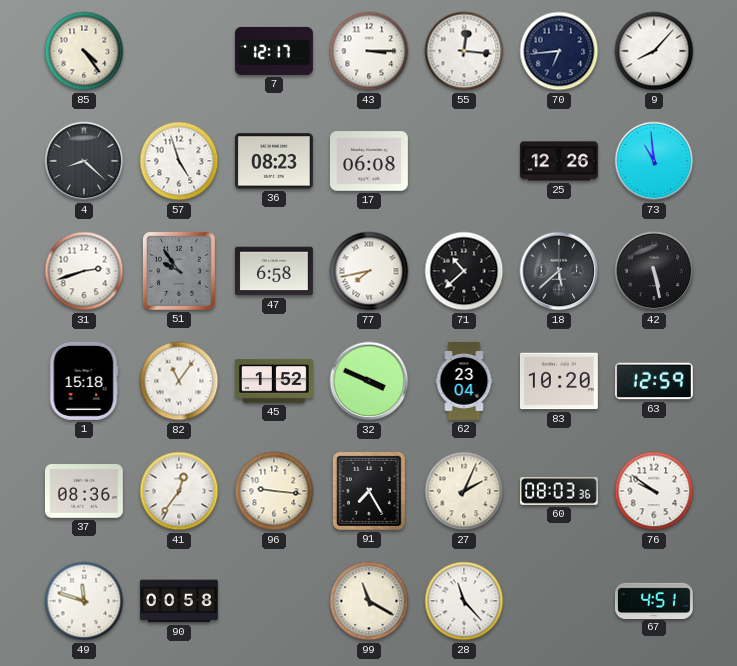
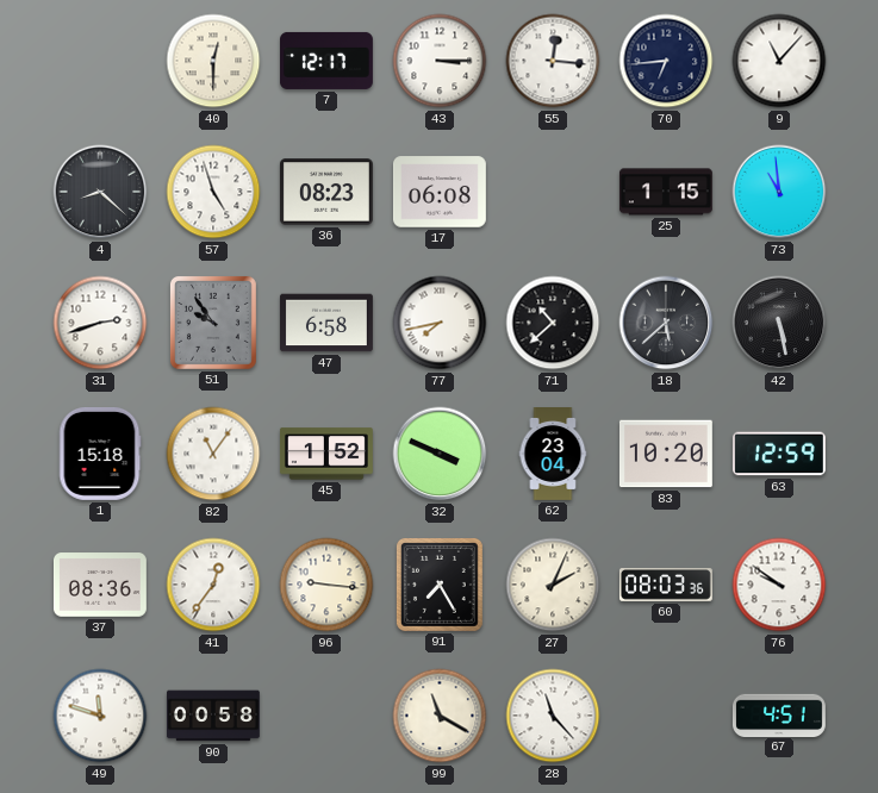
85: 4:24 -> none
40: none -> 12:30
9: 8:07 -> 11:07
25: 12:26 -> 1:15
